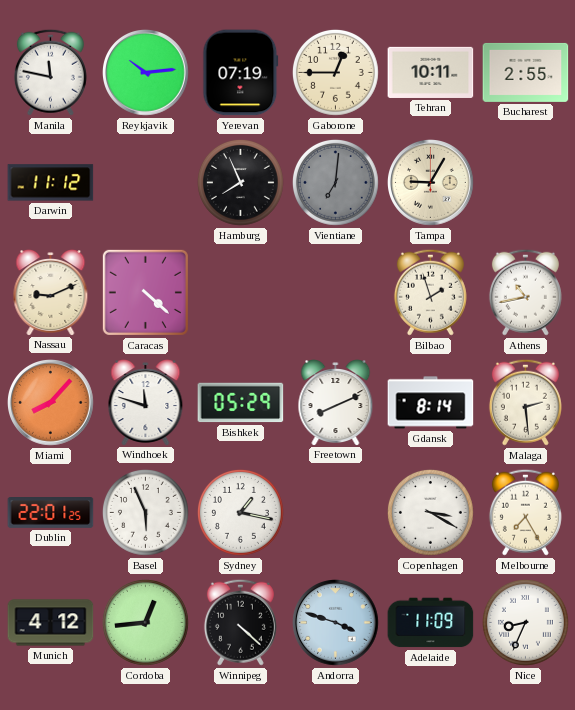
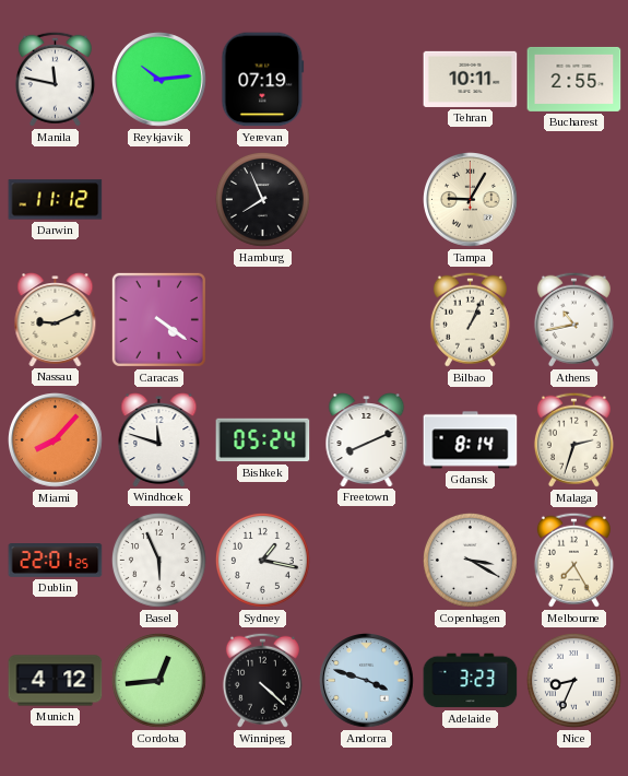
Gaborone: 12:45 -> none
Vientiane: 7:01 -> none
Caracas: 4:22 -> 4:21
Bilbao: 1:57 -> 1:04
Bishkek: 05:29 -> 05:24
Malaga: 2:29 -> 2:33
Adelaide: 11:09 -> 3:23
